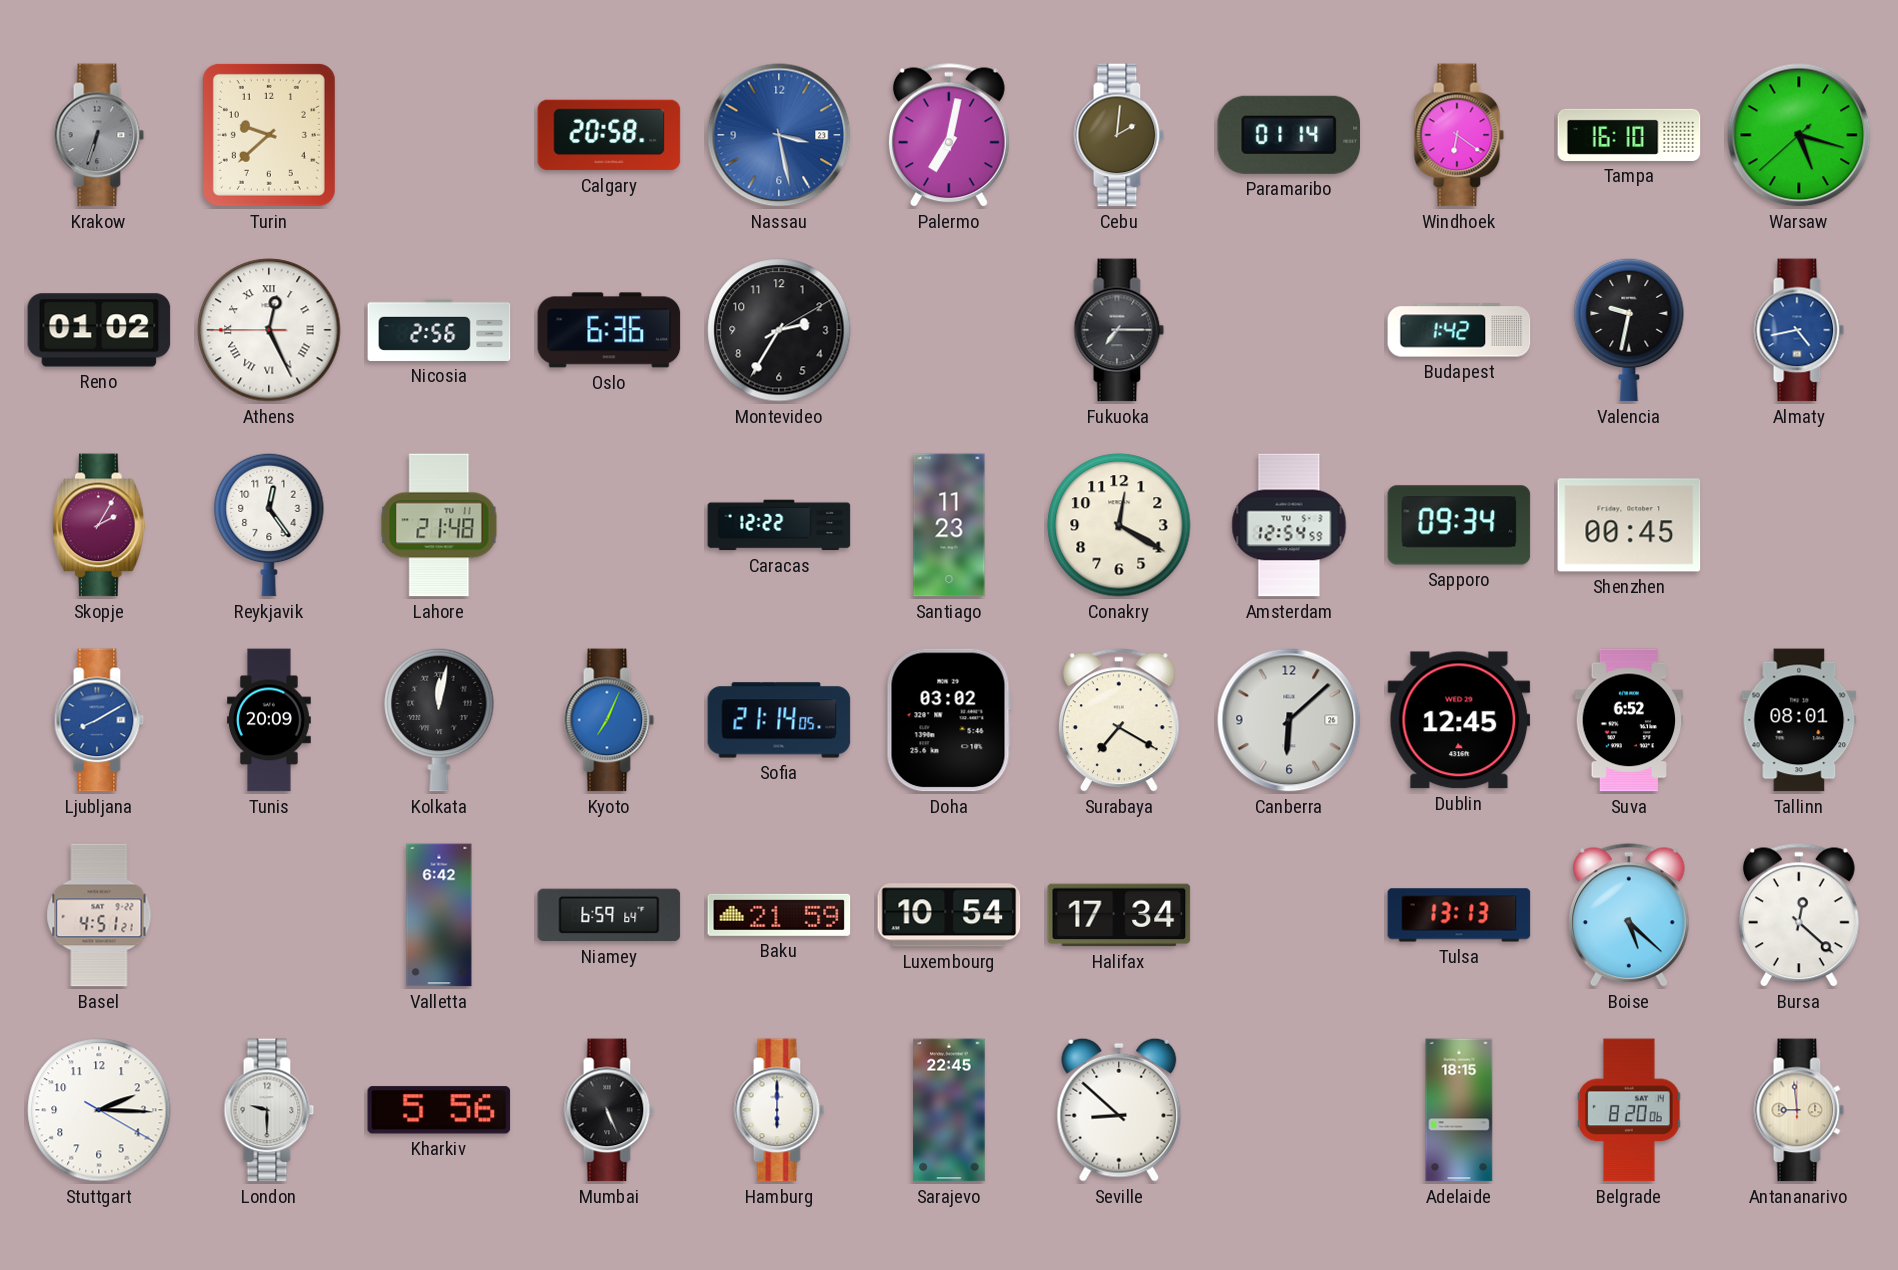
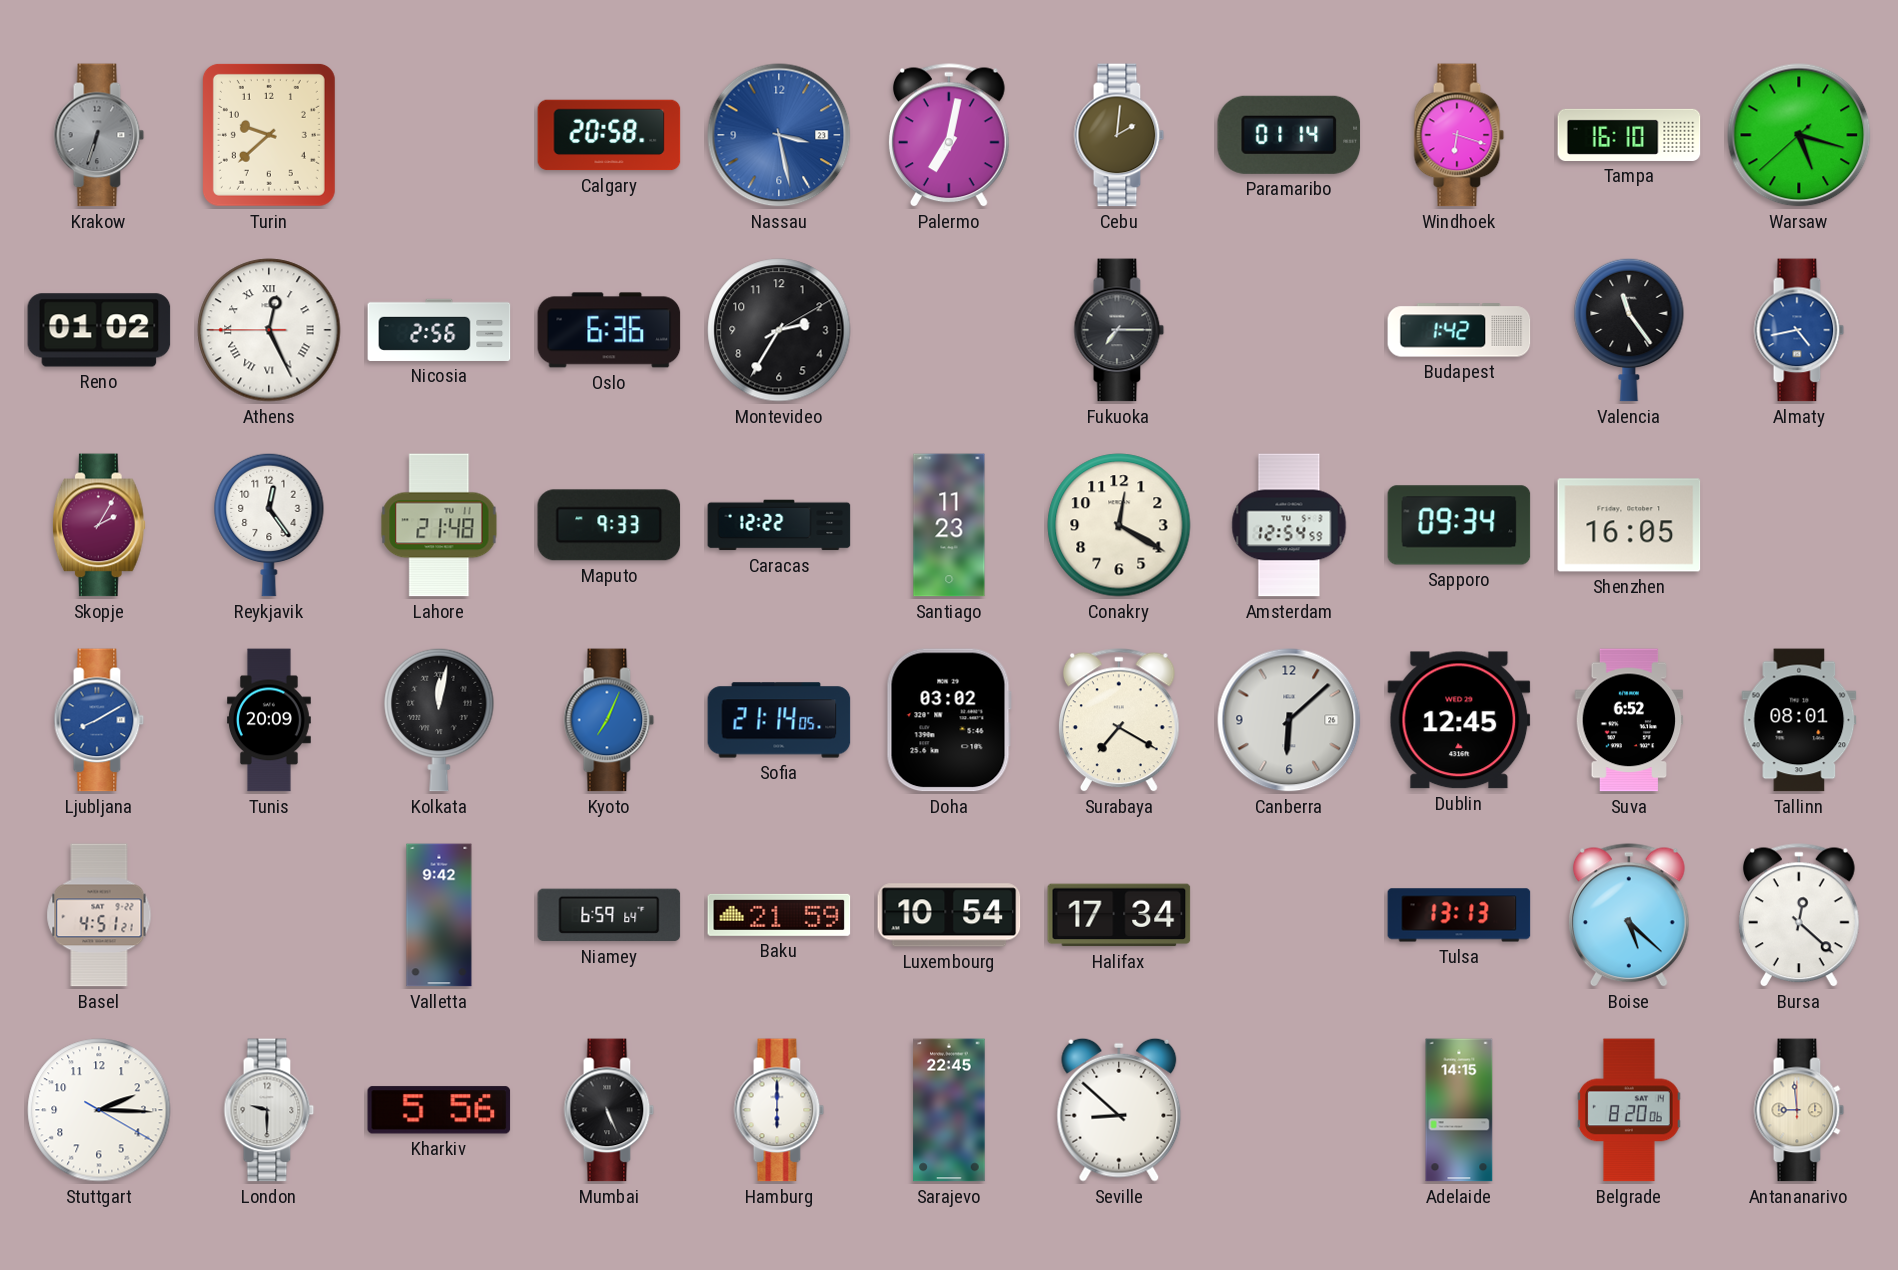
Windhoek: 6:21 -> 6:18
Valencia: 9:32 -> 11:24
Maputo: none -> 9:33
Shenzhen: 00:45 -> 16:05
Valletta: 6:42 -> 9:42
Adelaide: 18:15 -> 14:15
